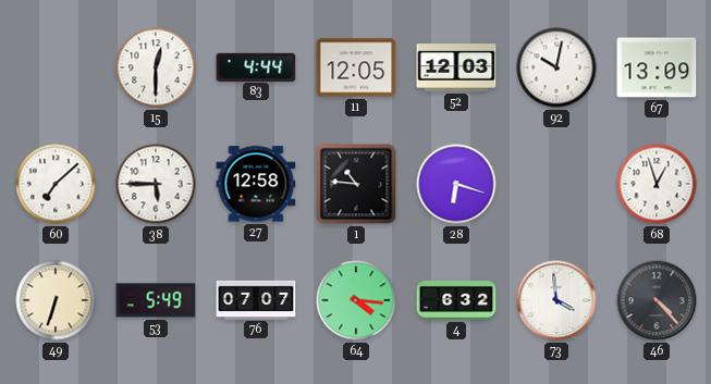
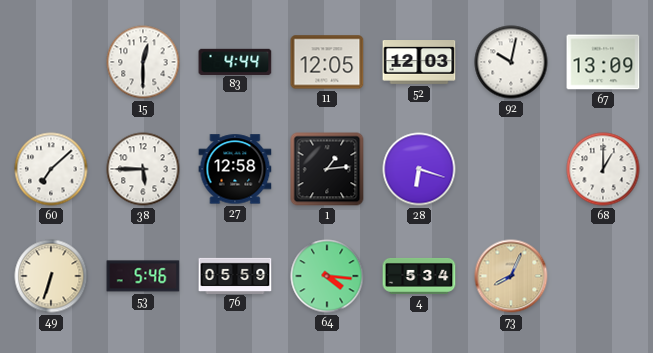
1: 10:46 -> 1:14
68: 12:57 -> 1:00
53: 5:49 -> 5:46
76: 07:07 -> 05:59
4: 6:32 -> 5:34
73: 3:59 -> 8:04
73 dial: white -> champagne
46: 4:23 -> none
